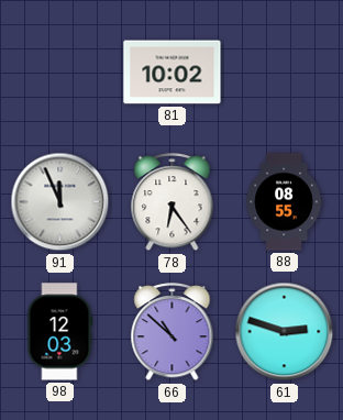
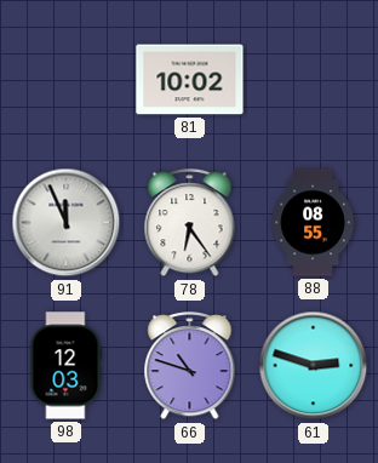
66: 10:52 -> 10:48
